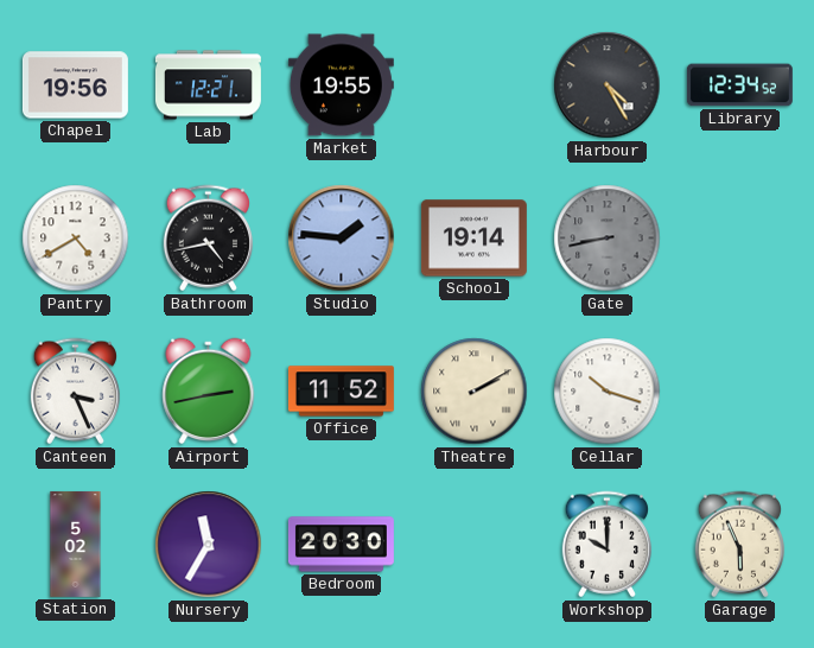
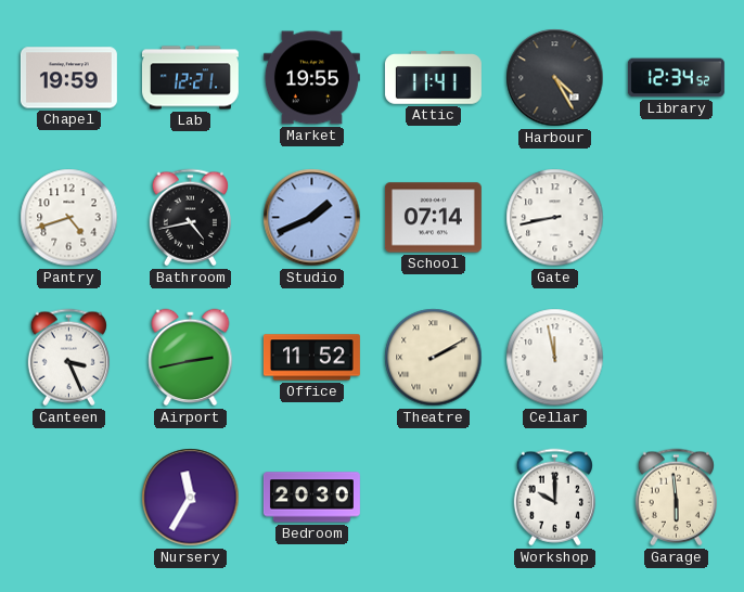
Chapel: 19:56 -> 19:59
Attic: none -> 11:41
Pantry: 4:40 -> 4:42
Studio: 1:46 -> 1:41
School: 19:14 -> 07:14
Gate dial: grey -> white
Cellar: 10:18 -> 11:58
Station: 5:02 -> none
Garage: 5:56 -> 5:59
